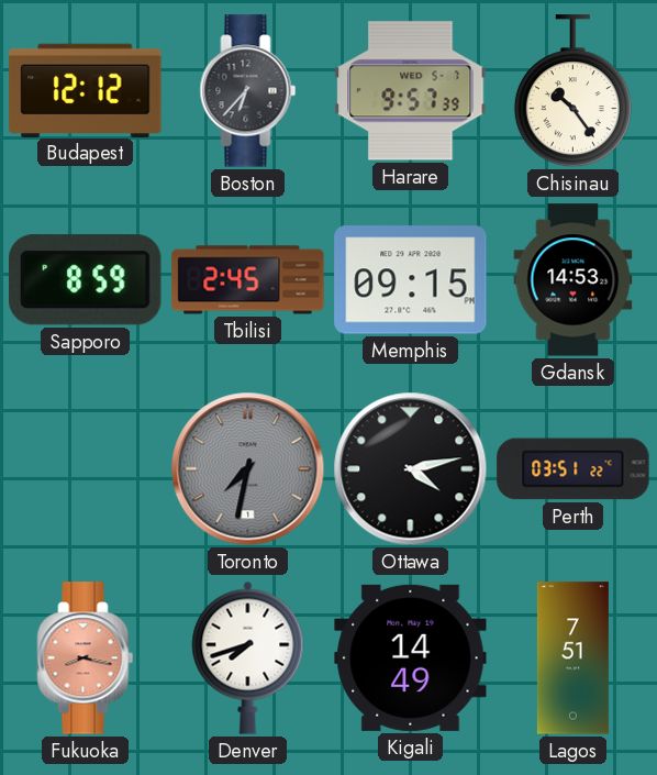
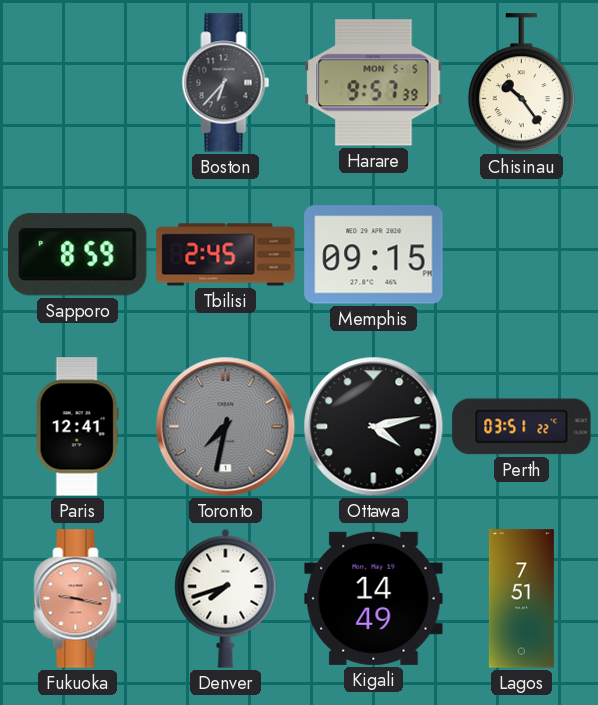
Budapest: 12:12 -> none
Harare date: WED 5-7 -> MON 5-5
Gdansk: 14:53 -> none
Paris: none -> 12:41
Fukuoka: 8:17 -> 9:17
